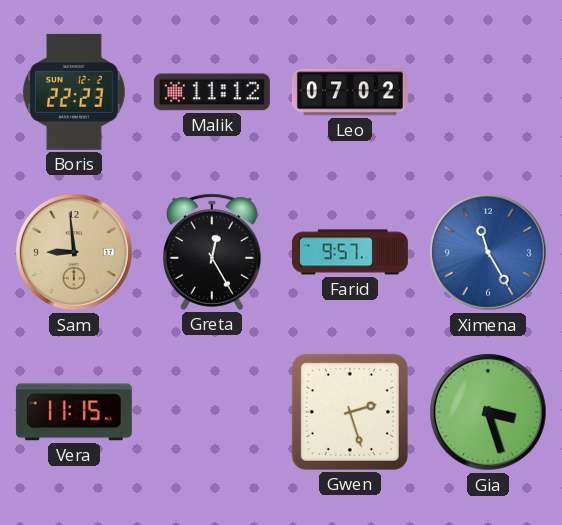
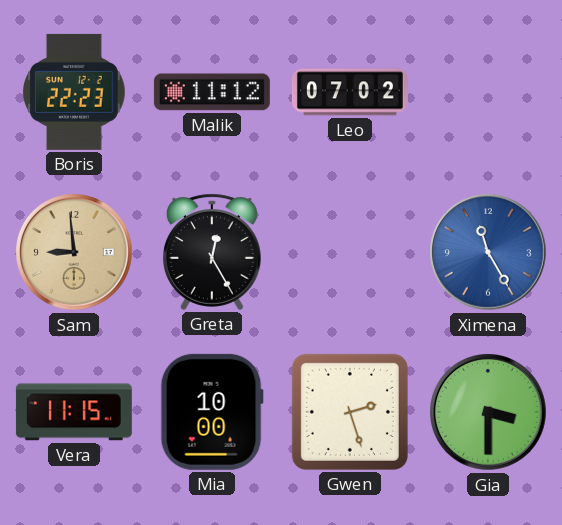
Farid: 9:57 -> none
Mia: none -> 10:00
Gia: 3:27 -> 3:30
